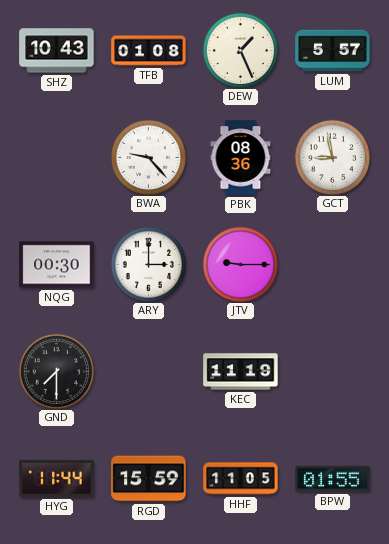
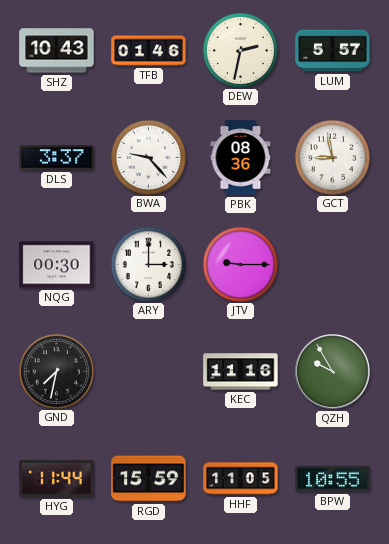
TFB: 01:08 -> 01:46
DEW: 1:26 -> 2:32
DLS: none -> 3:37
GND: 7:30 -> 7:32
KEC: 11:19 -> 11:16
QZH: none -> 9:55
BPW: 01:55 -> 10:55
